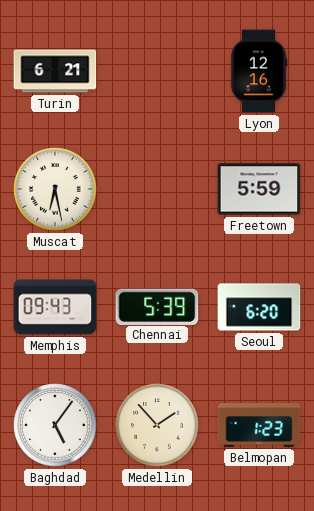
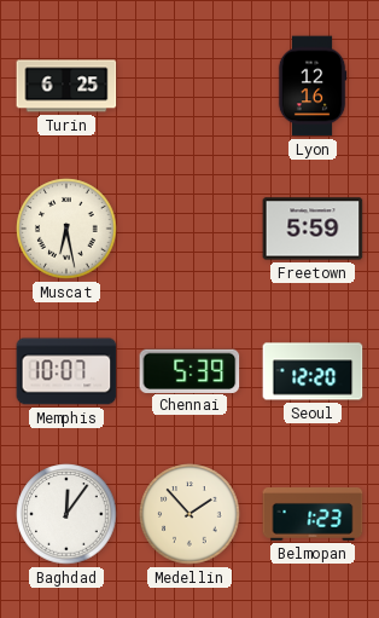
Turin: 6:21 -> 6:25
Memphis: 09:43 -> 10:07
Seoul: 6:20 -> 12:20
Baghdad: 5:06 -> 12:06
